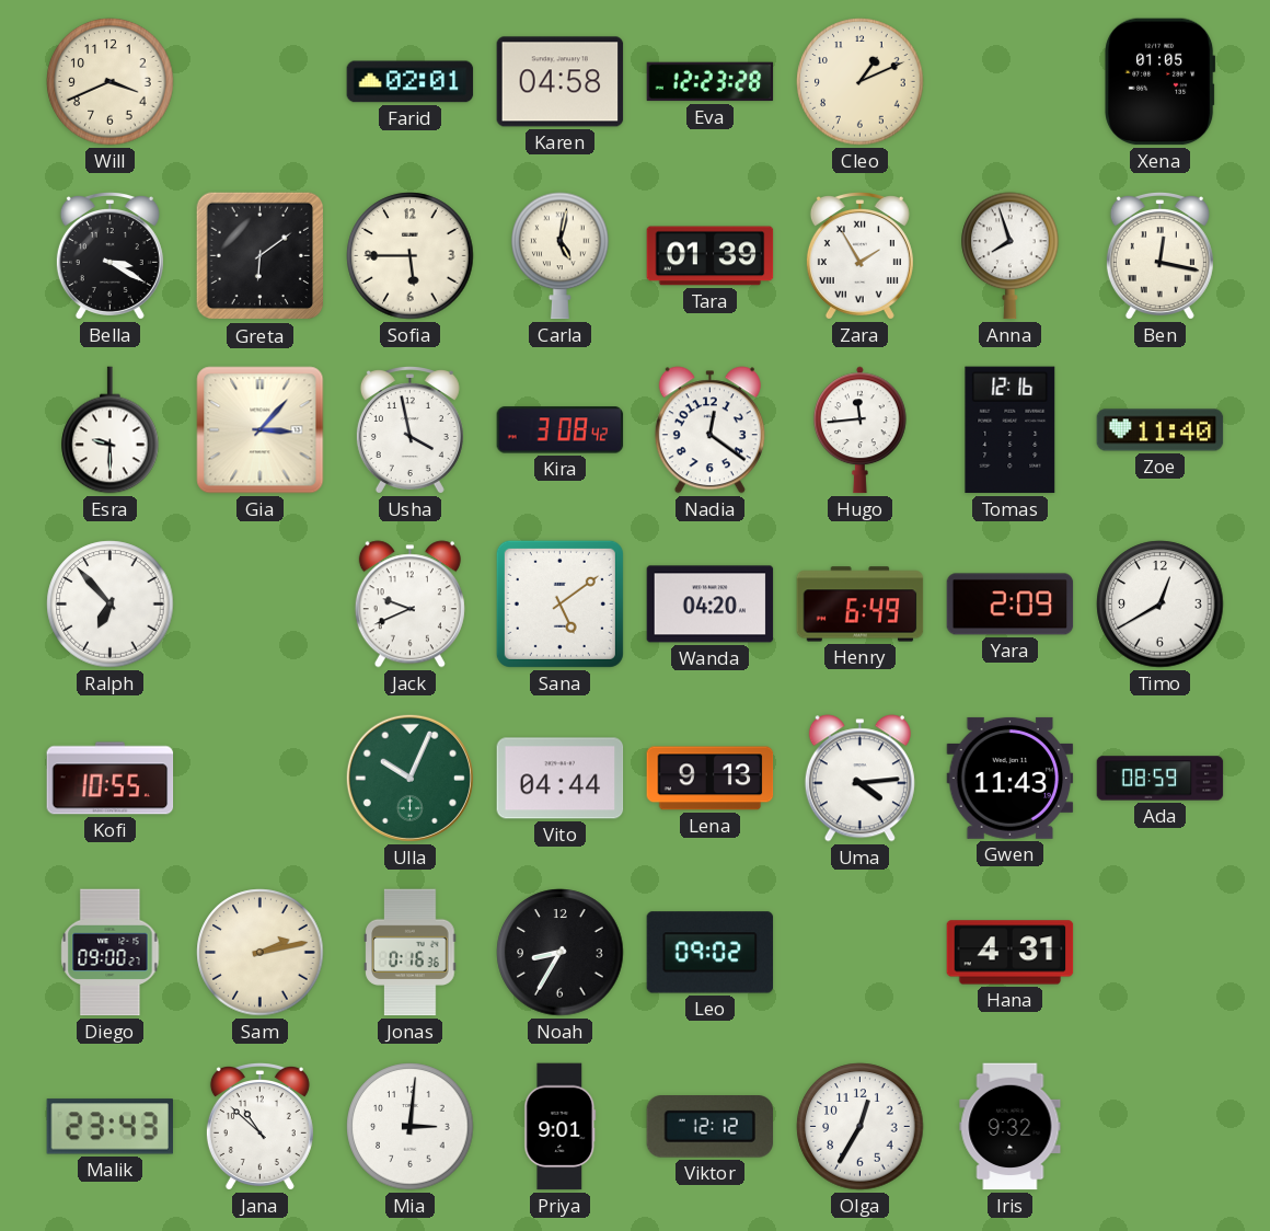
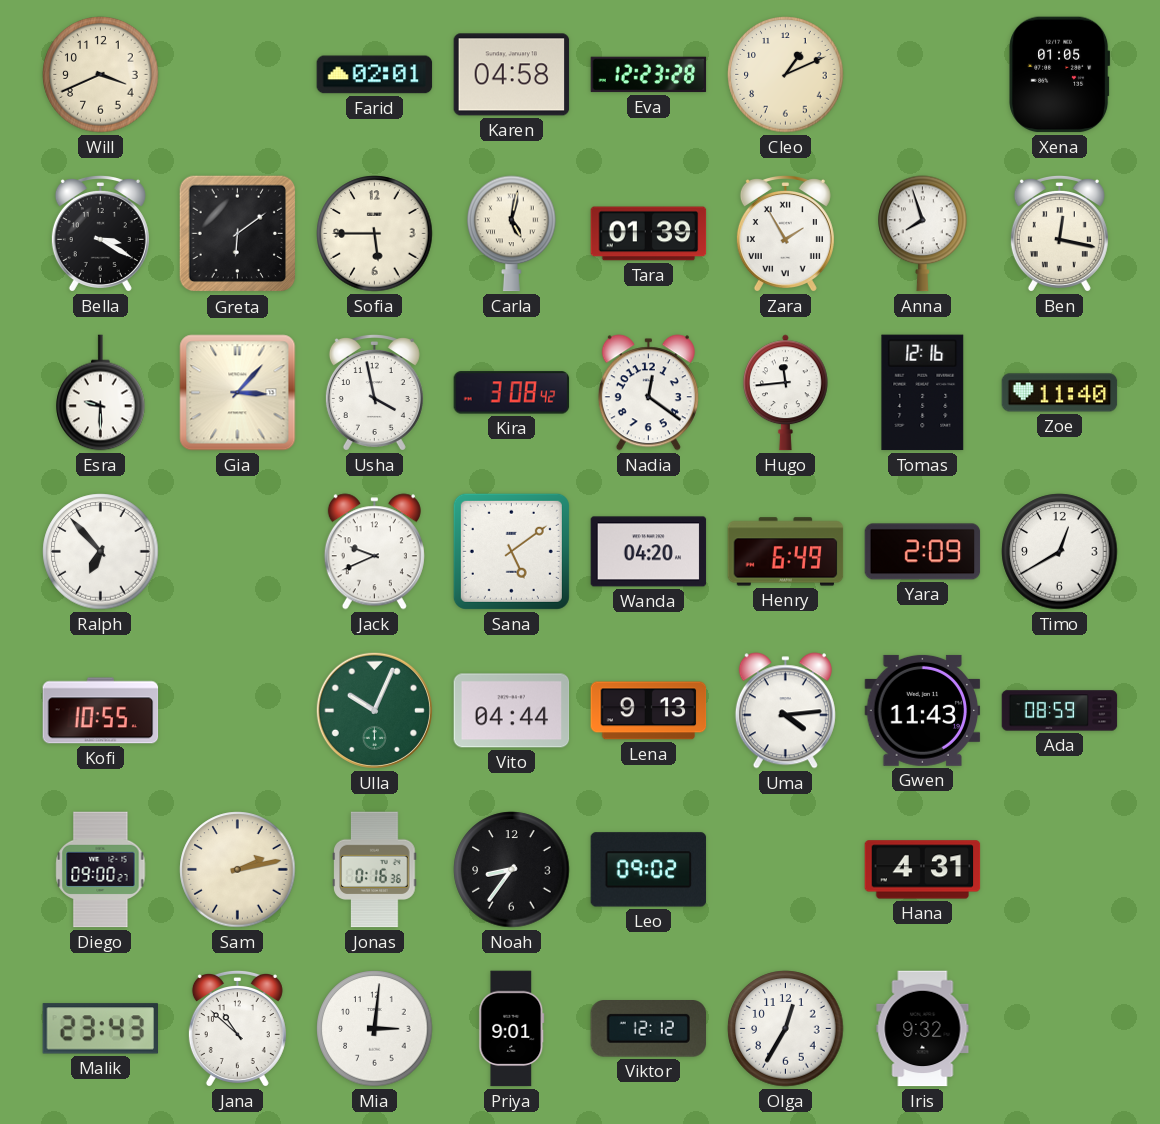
Noah: 8:35 -> 8:36
